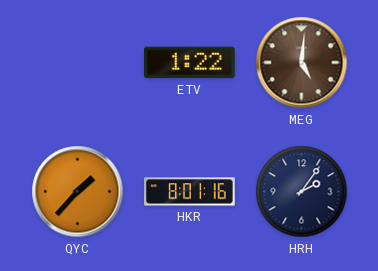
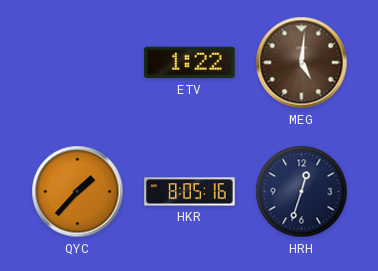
HKR: 8:01 -> 8:05
HRH: 2:06 -> 12:33
